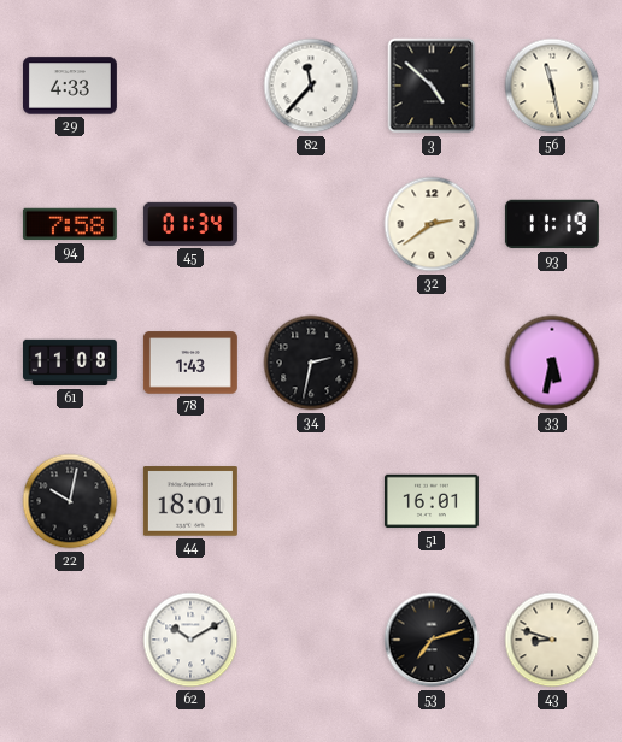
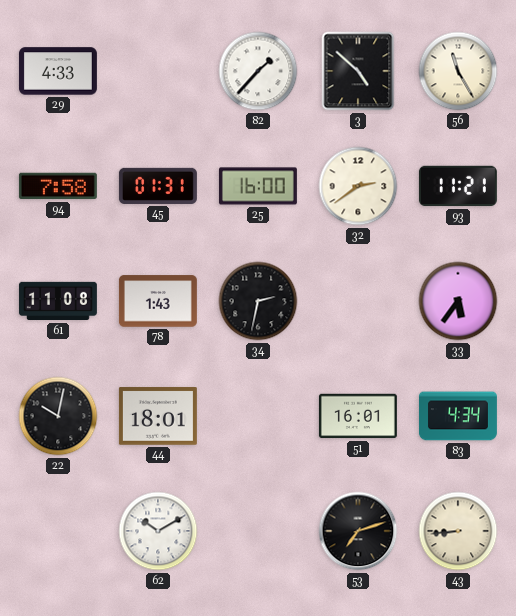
82: 11:37 -> 1:37
56: 11:28 -> 11:25
45: 01:34 -> 01:31
25: none -> 16:00
93: 11:19 -> 11:21
33: 5:32 -> 5:36
83: none -> 4:34
43: 8:48 -> 8:44
